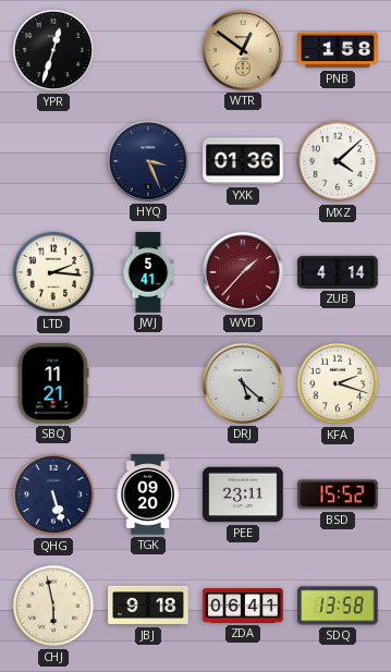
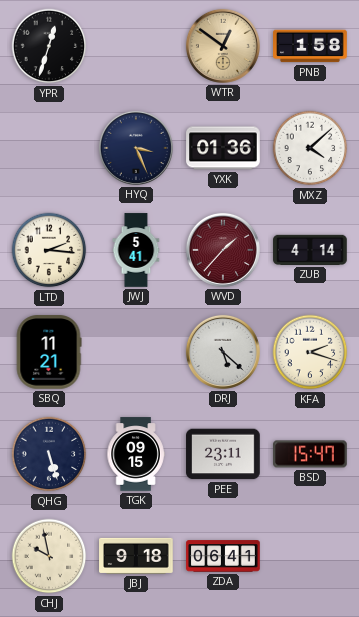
TGK: 09:20 -> 09:15
BSD: 15:52 -> 15:47
CHJ: 5:58 -> 9:58
SDQ: 13:58 -> none
